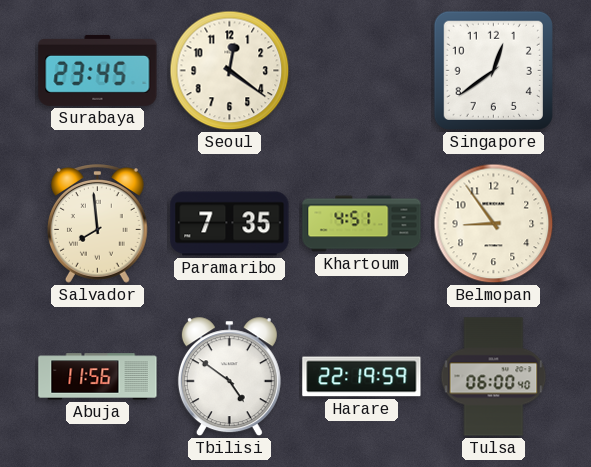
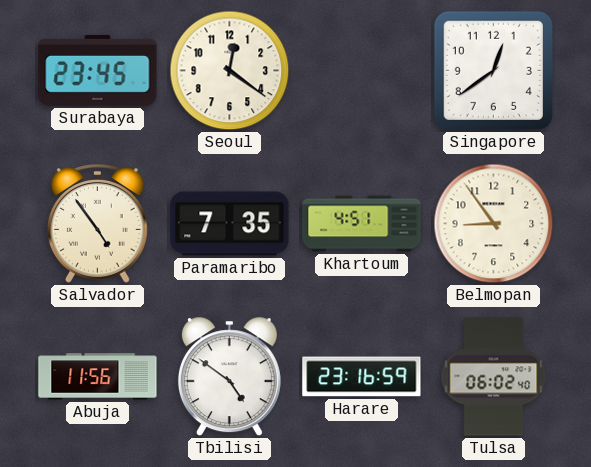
Salvador: 7:59 -> 4:54
Harare: 22:19 -> 23:16
Tulsa: 06:00 -> 06:02
